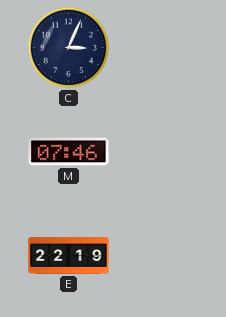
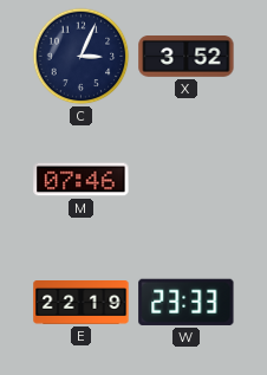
X: none -> 3:52
W: none -> 23:33
